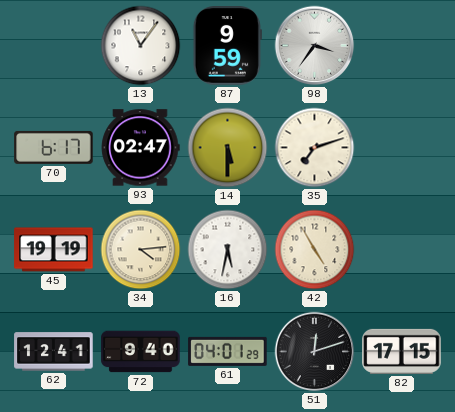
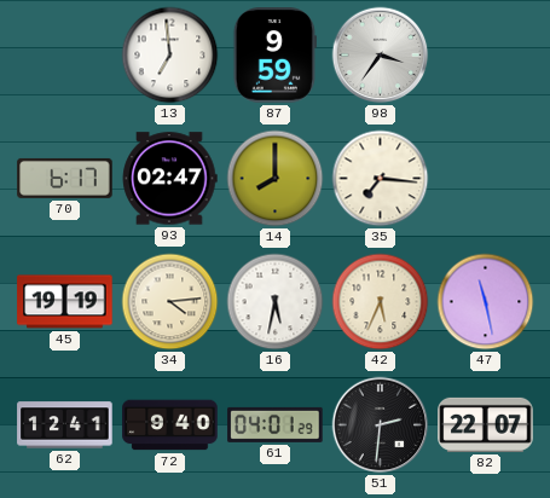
13: 11:06 -> 6:59
14: 5:30 -> 8:00
35: 7:12 -> 7:16
42: 4:55 -> 5:34
47: none -> 11:28
51: 12:12 -> 2:31
82: 17:15 -> 22:07
